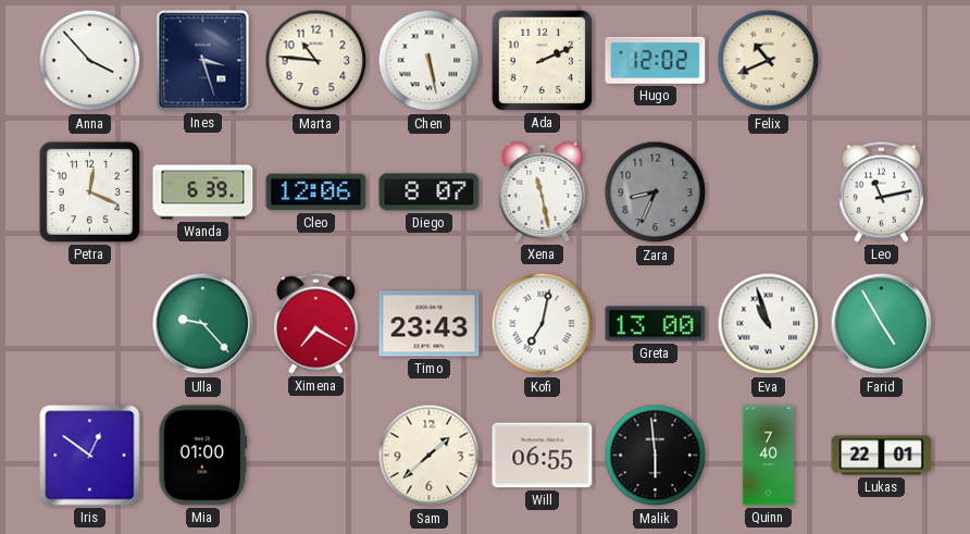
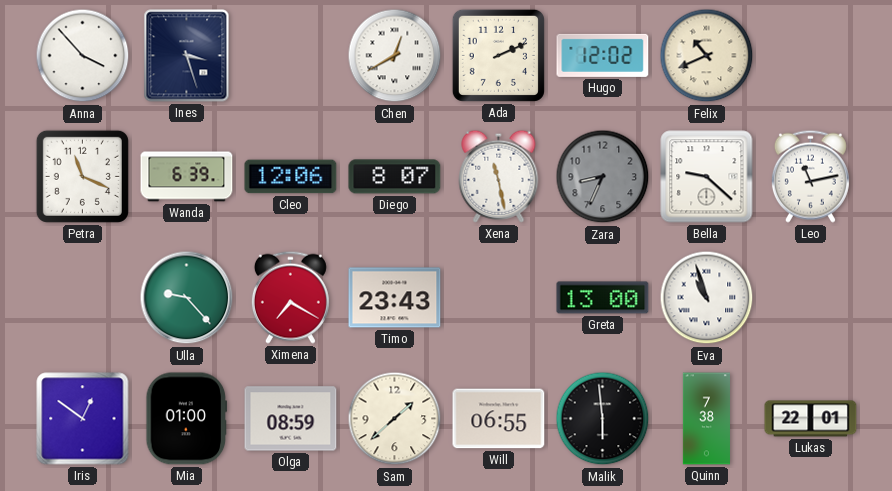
Marta: 10:46 -> none
Chen: 5:28 -> 12:40
Petra: 12:19 -> 11:19
Bella: none -> 9:22
Kofi: 7:02 -> none
Farid: 4:55 -> none
Olga: none -> 08:59
Quinn: 7:40 -> 7:38
